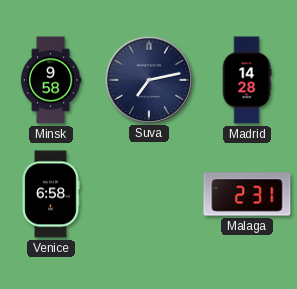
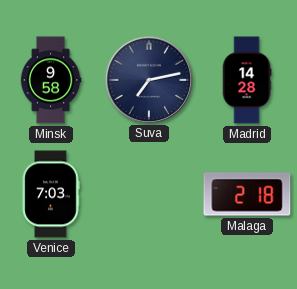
Venice: 6:58 -> 7:03
Malaga: 2:31 -> 2:18
